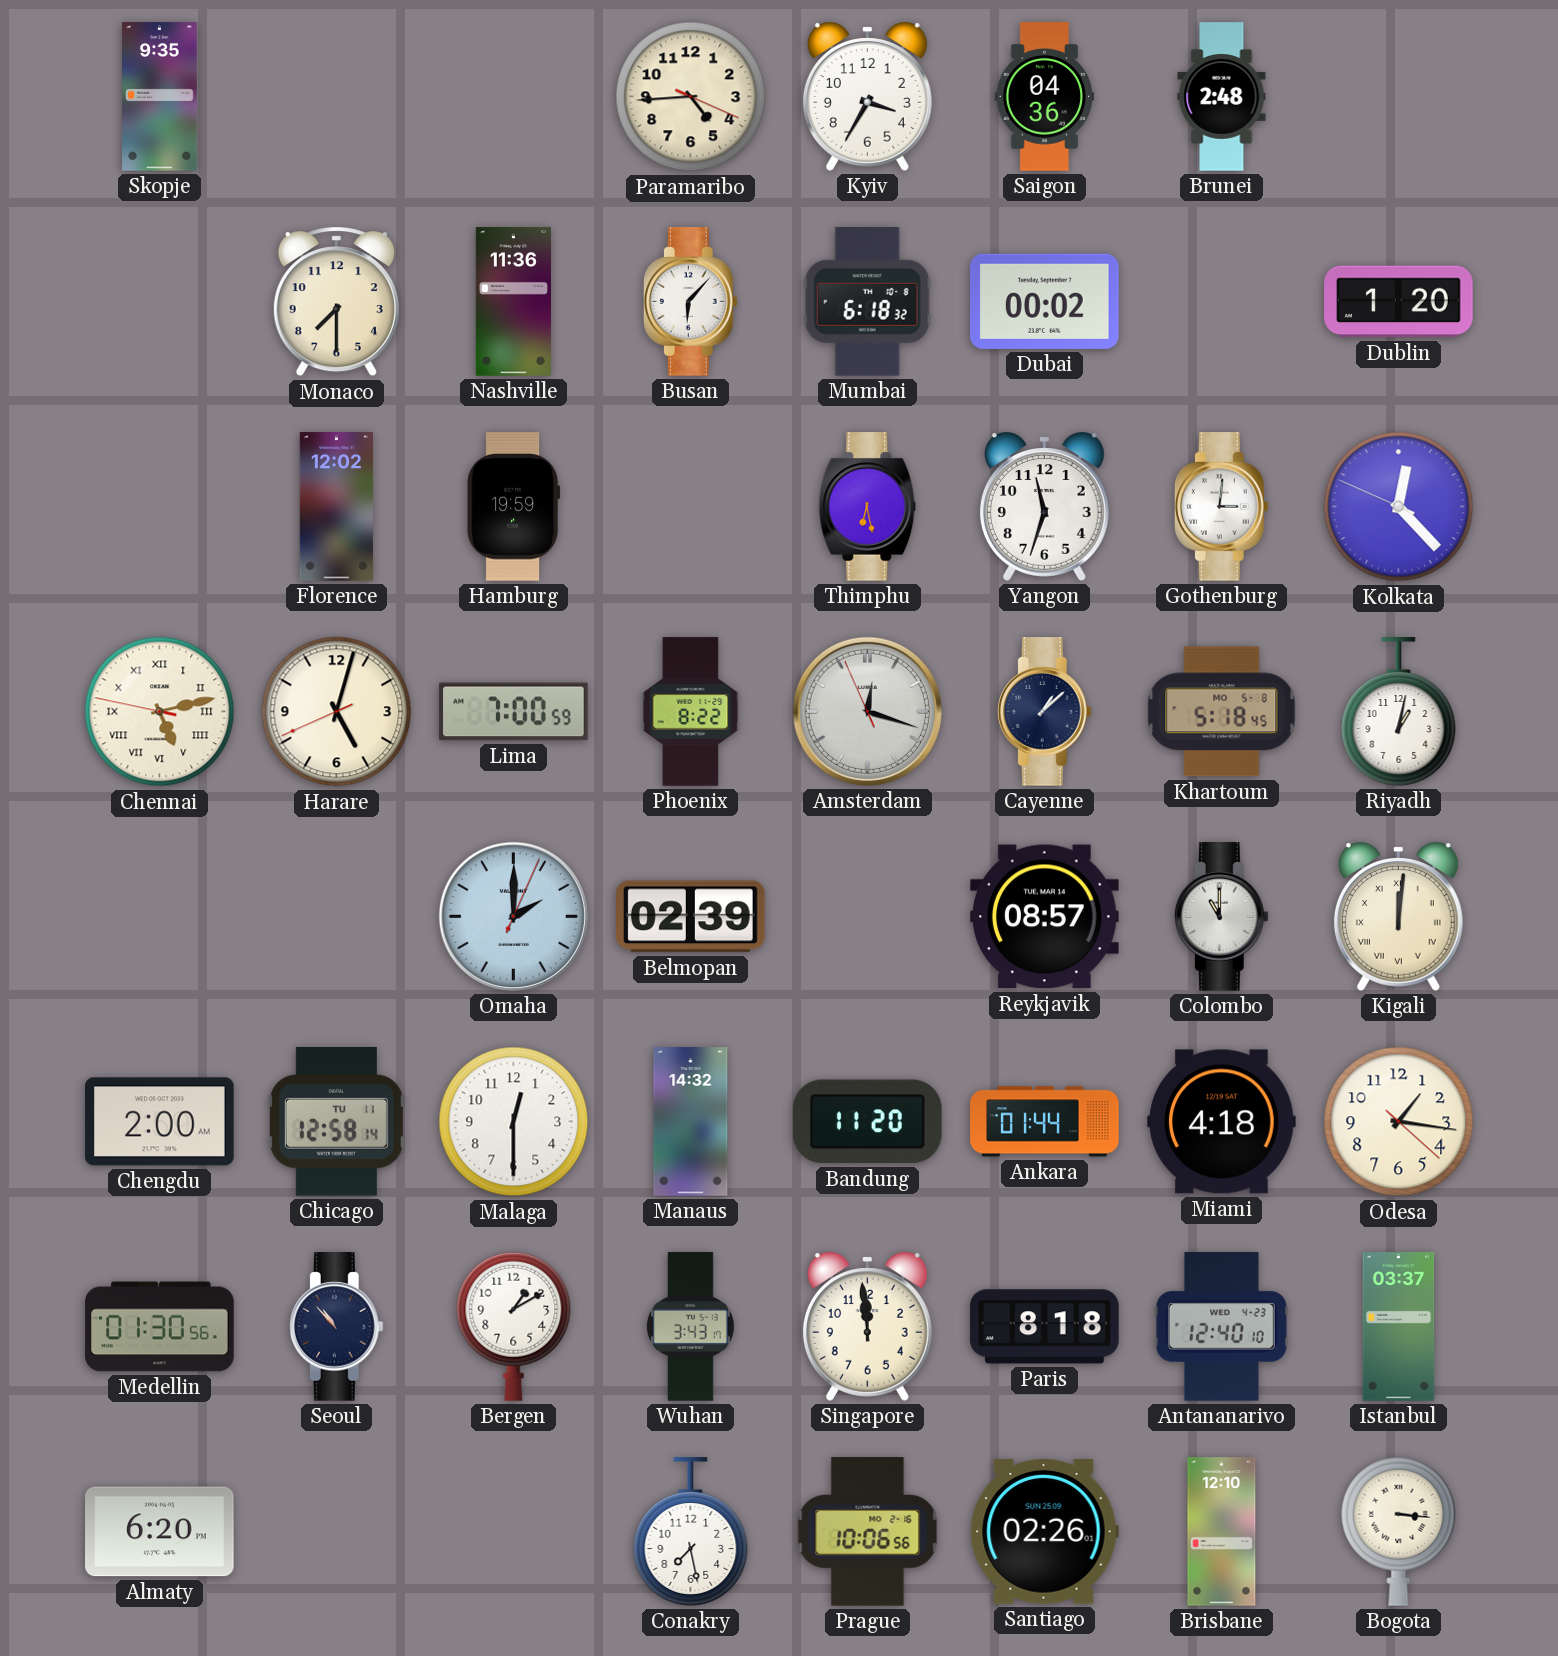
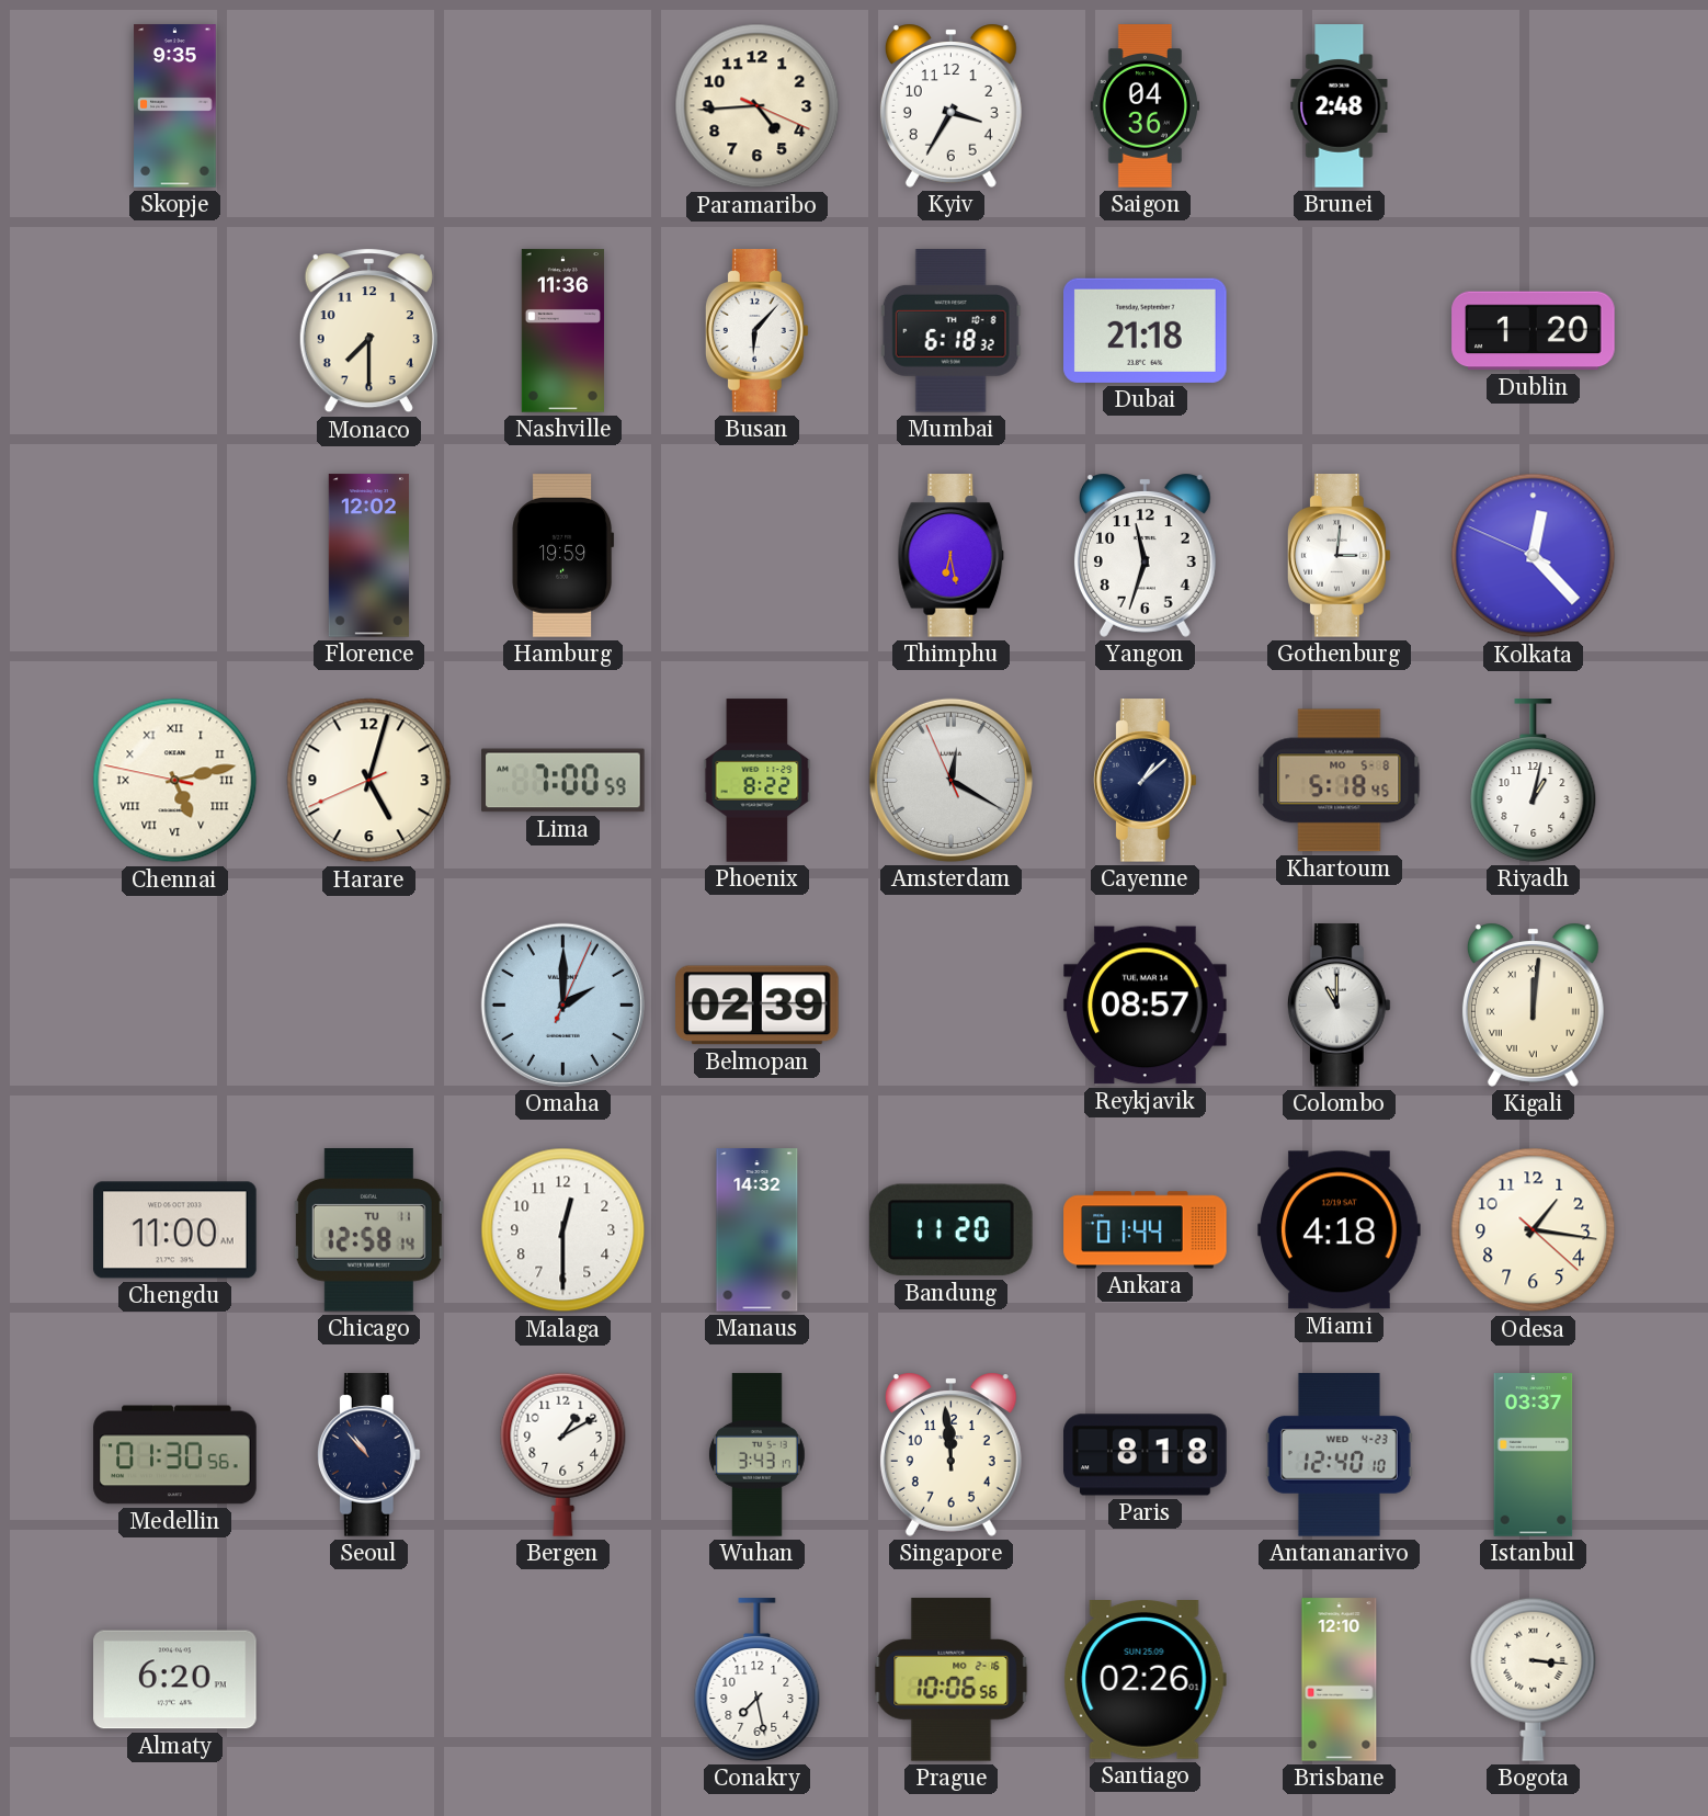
Dubai: 00:02 -> 21:18
Amsterdam: 12:17 -> 12:19
Chengdu: 2:00 -> 11:00
